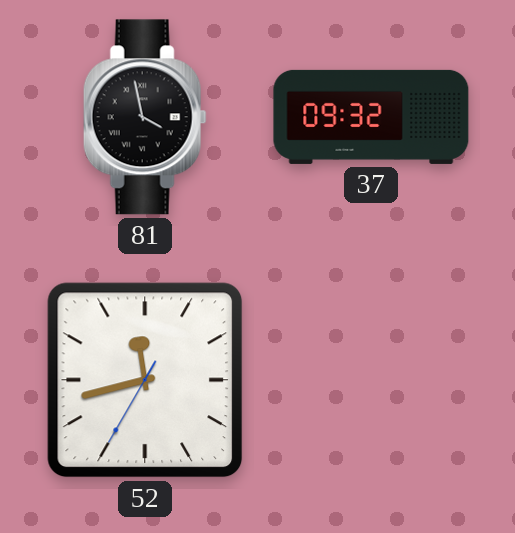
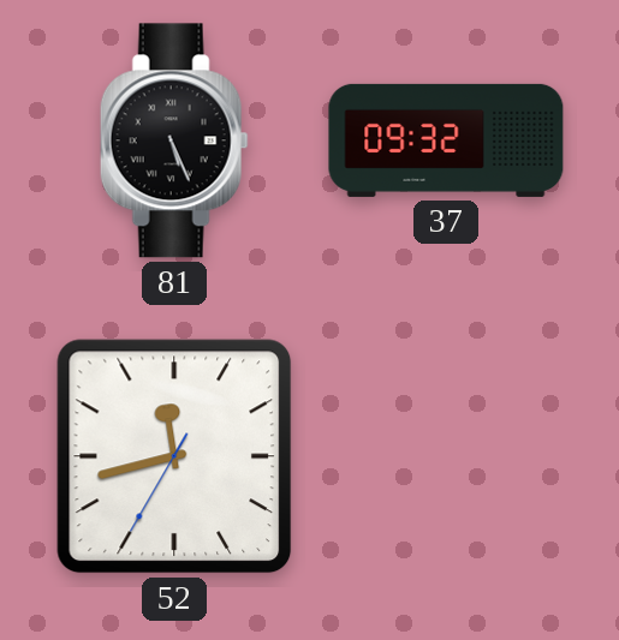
81: 3:58 -> 5:26
